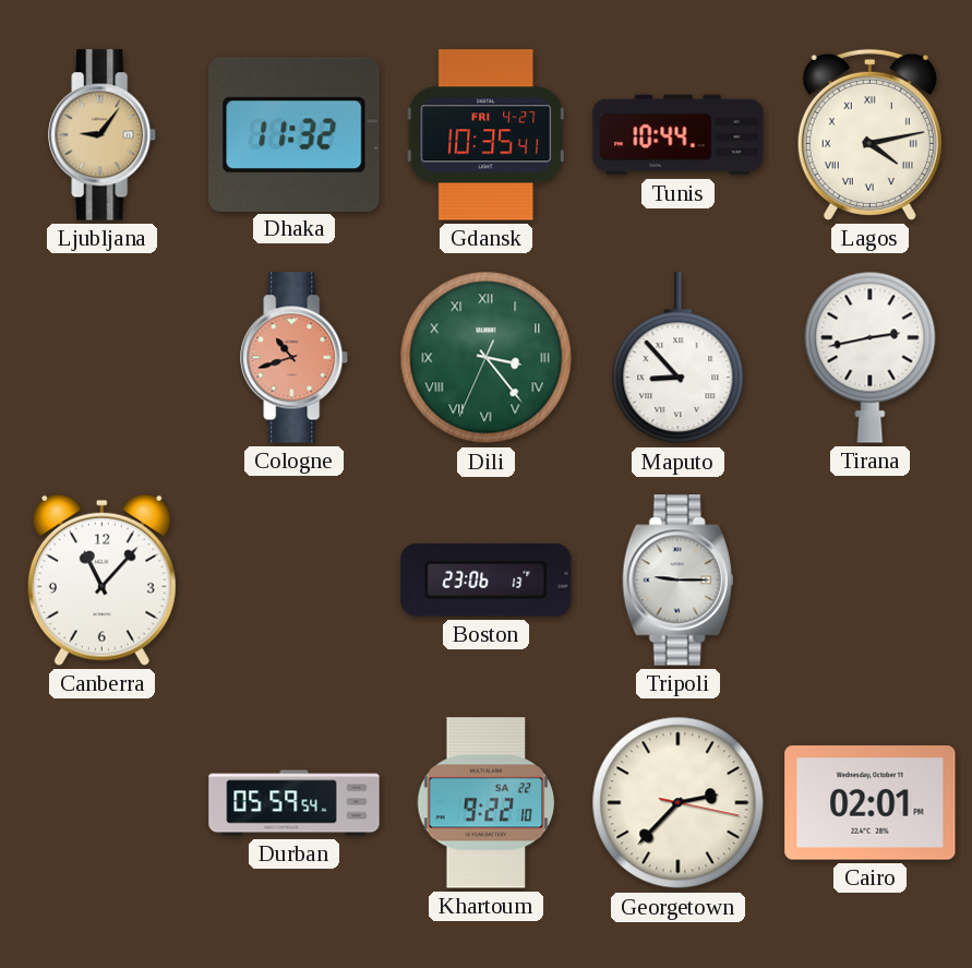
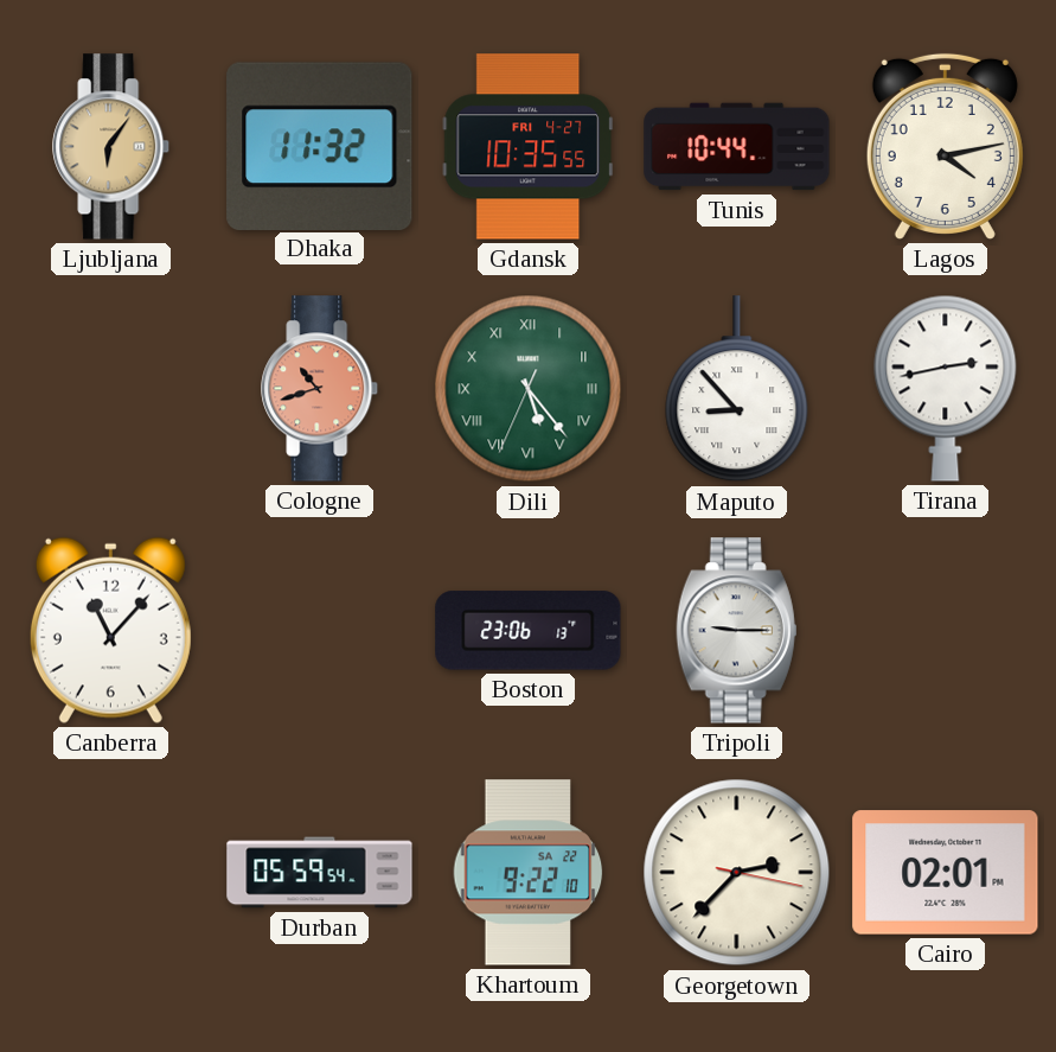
Ljubljana: 9:06 -> 6:06
Gdansk: 10:35:41 -> 10:35:55
Lagos numerals: Roman -> Arabic
Dili: 3:23 -> 5:23
